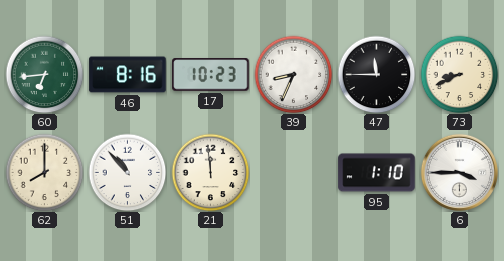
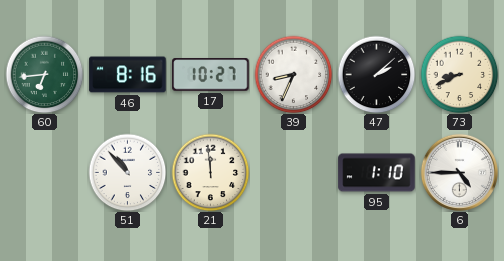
17: 10:23 -> 10:27
47: 11:45 -> 2:08
62: 8:00 -> none
6: 3:45 -> 4:45
